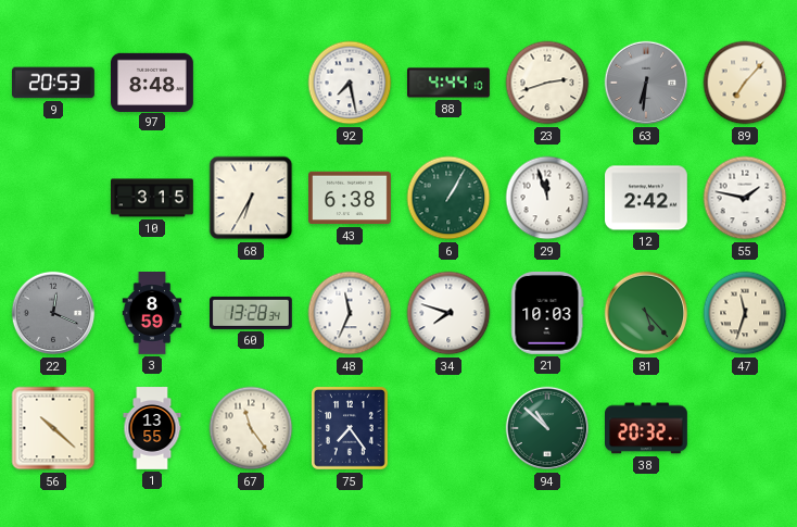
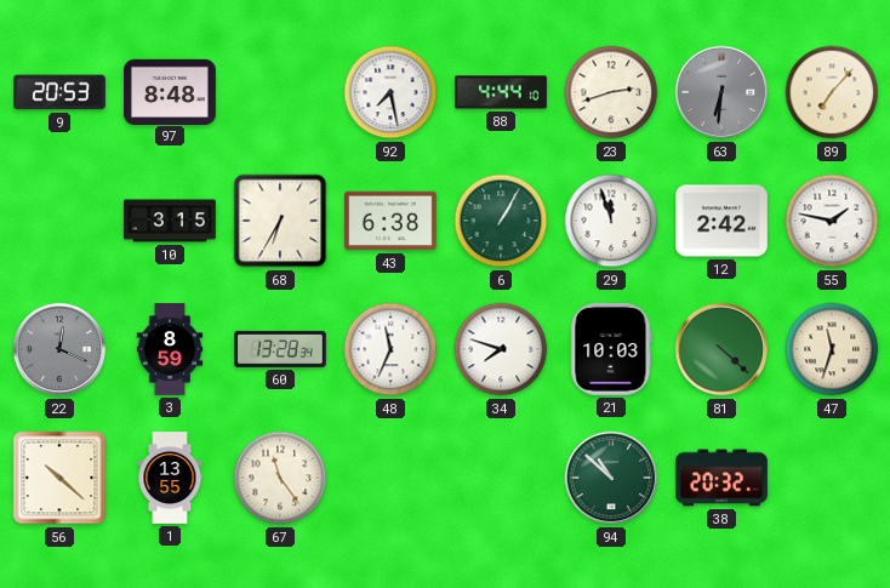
81: 5:23 -> 4:22
75: 7:24 -> none
